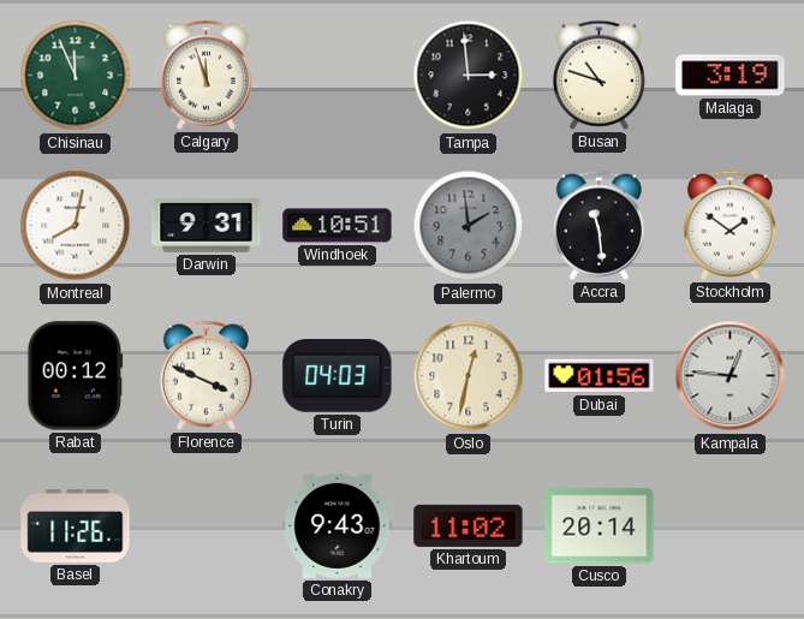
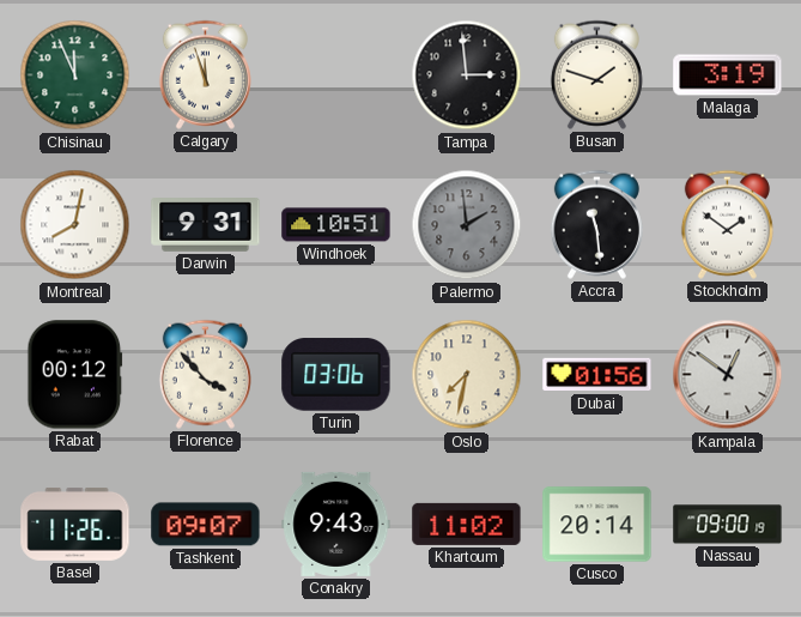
Busan: 10:48 -> 1:48
Florence: 3:49 -> 3:53
Turin: 04:03 -> 03:06
Oslo: 12:32 -> 7:32
Kampala: 12:46 -> 12:51
Tashkent: none -> 09:07
Nassau: none -> 09:00
